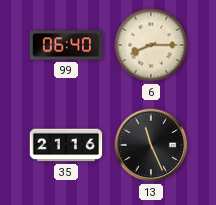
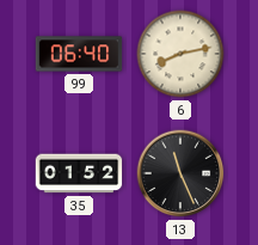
6: 8:15 -> 8:13
35: 21:16 -> 01:52
